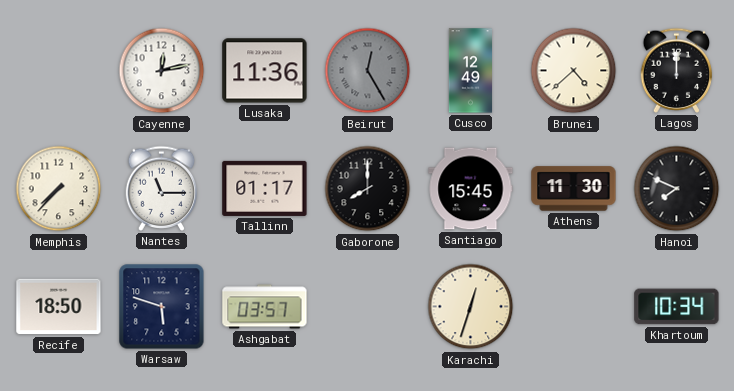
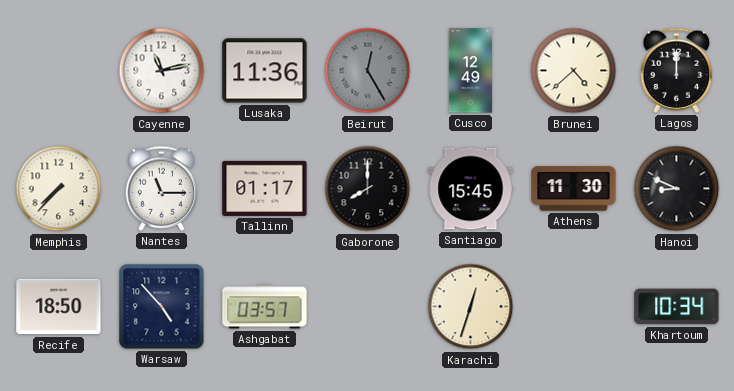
Cayenne: 12:13 -> 11:13
Hanoi: 7:49 -> 8:49
Warsaw: 5:48 -> 4:53
